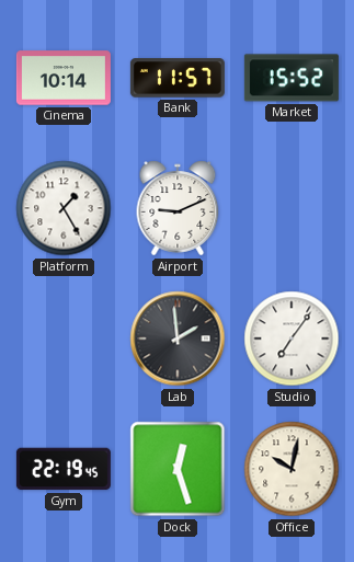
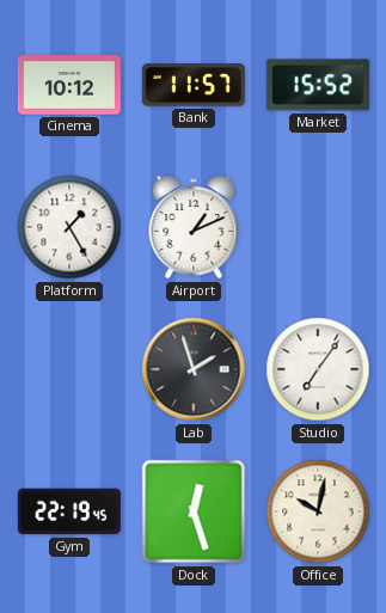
Cinema: 10:14 -> 10:12
Airport: 9:11 -> 1:11
Lab: 1:59 -> 1:57
